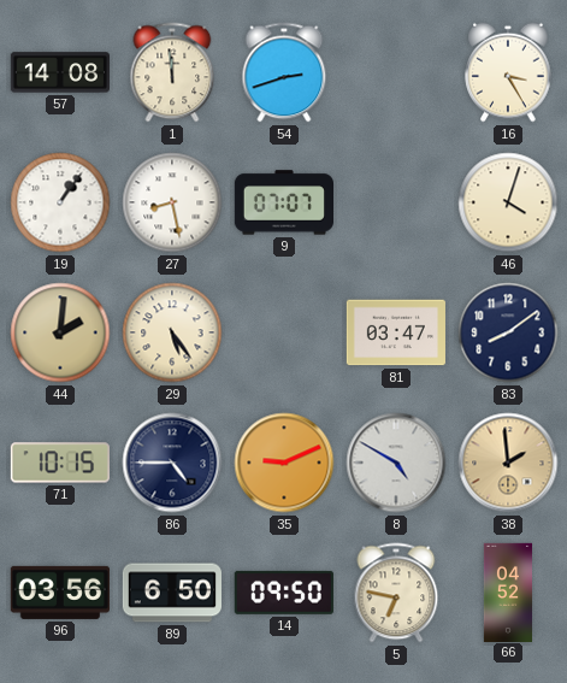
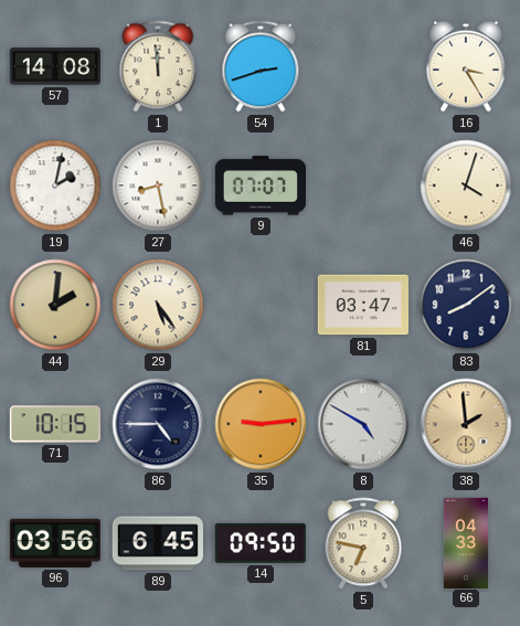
19: 1:06 -> 2:02
35: 9:11 -> 9:14
89: 6:50 -> 6:45
66: 04:52 -> 04:33
